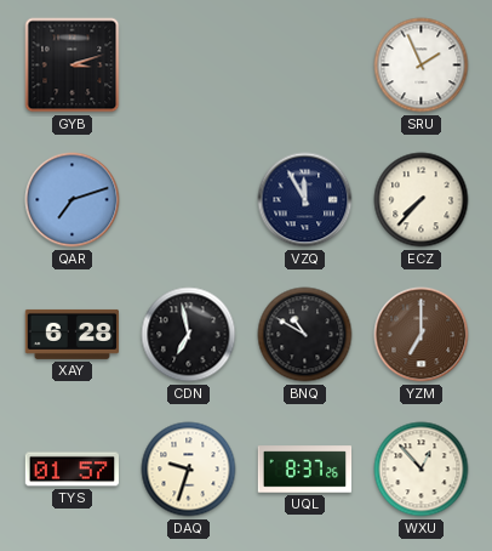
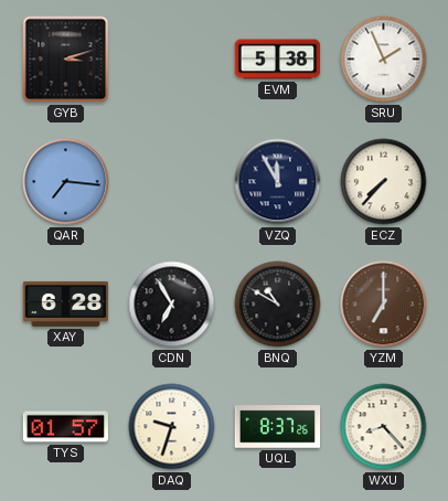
EVM: none -> 5:38
QAR: 7:12 -> 7:16
CDN: 6:58 -> 6:55
WXU: 12:53 -> 8:23
